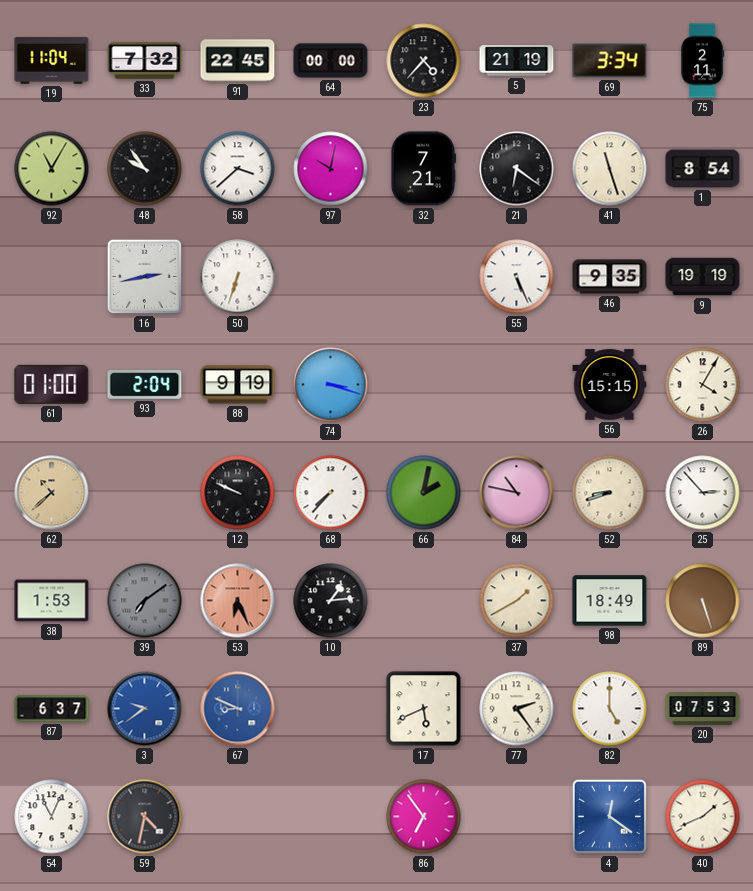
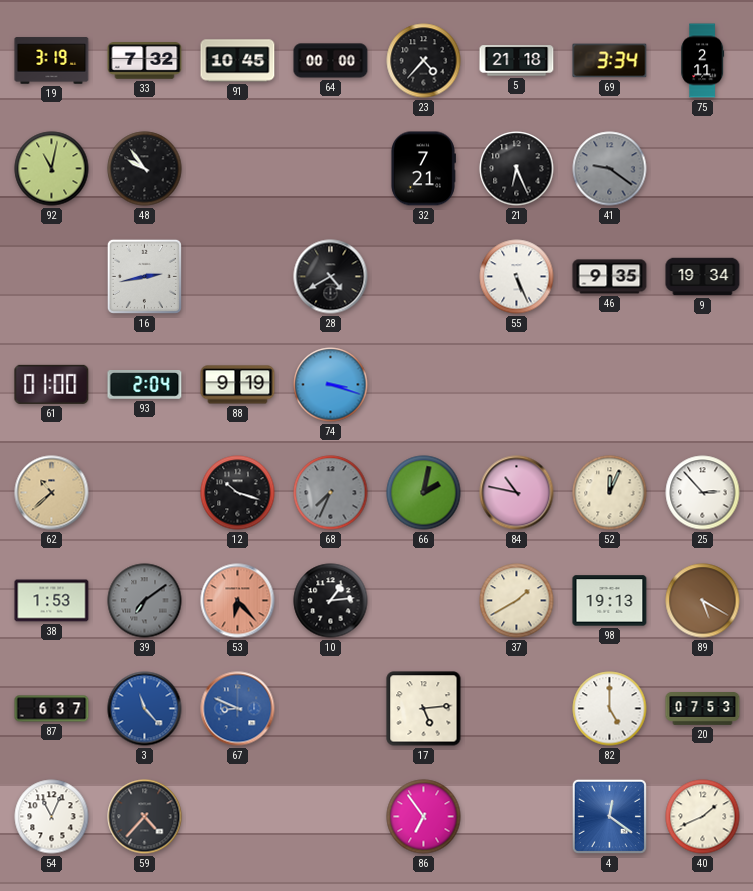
19: 11:04 -> 3:19
91: 22:45 -> 10:45
5: 21:19 -> 21:18
92: 11:05 -> 11:02
58: 3:38 -> none
97: 10:02 -> none
21: 6:21 -> 6:26
41: 11:27 -> 9:21
41 dial: cream -> grey
1: 8:54 -> none
50: 6:33 -> none
28: none -> 4:40
9: 19:19 -> 19:34
56: 15:15 -> none
26: 4:05 -> none
12: 9:49 -> 10:18
68: 7:37 -> 7:34
68 dial: white -> grey
52: 8:42 -> 12:04
53: 6:26 -> 6:23
98: 18:49 -> 19:13
89: 5:27 -> 5:20
3: 9:39 -> 11:23
17: 5:41 -> 5:14
77: 2:24 -> none
59: 4:32 -> 4:37
